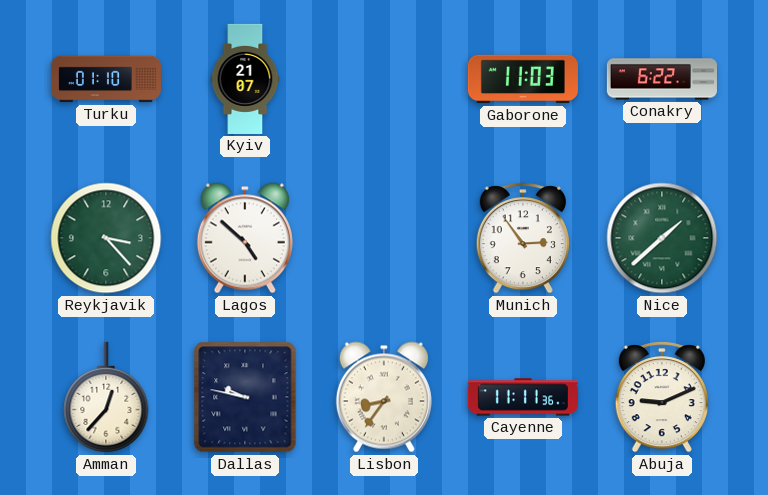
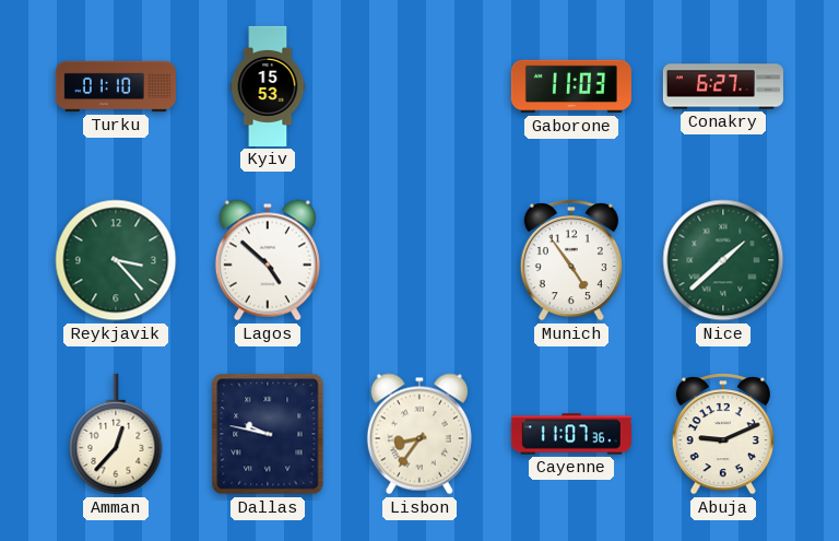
Kyiv: 21:07 -> 15:53
Conakry: 6:22 -> 6:27
Munich: 2:54 -> 4:54
Cayenne: 11:11 -> 11:07
